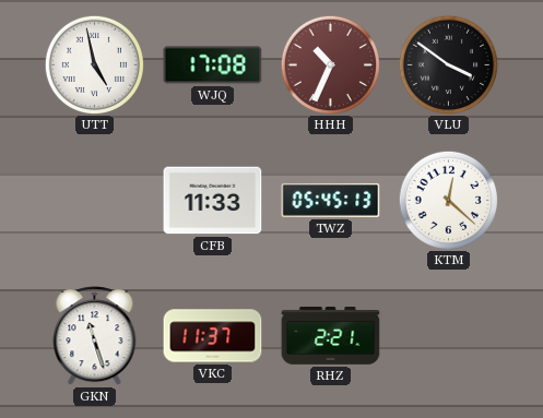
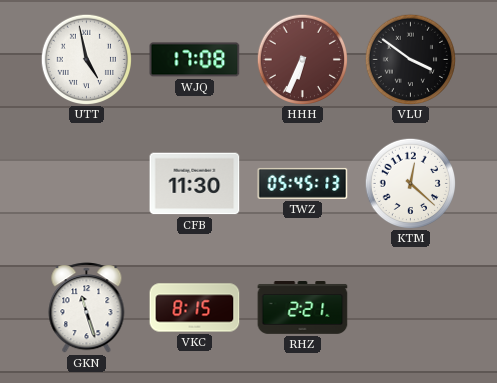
HHH: 10:34 -> 6:34
CFB: 11:33 -> 11:30
VKC: 11:37 -> 8:15
